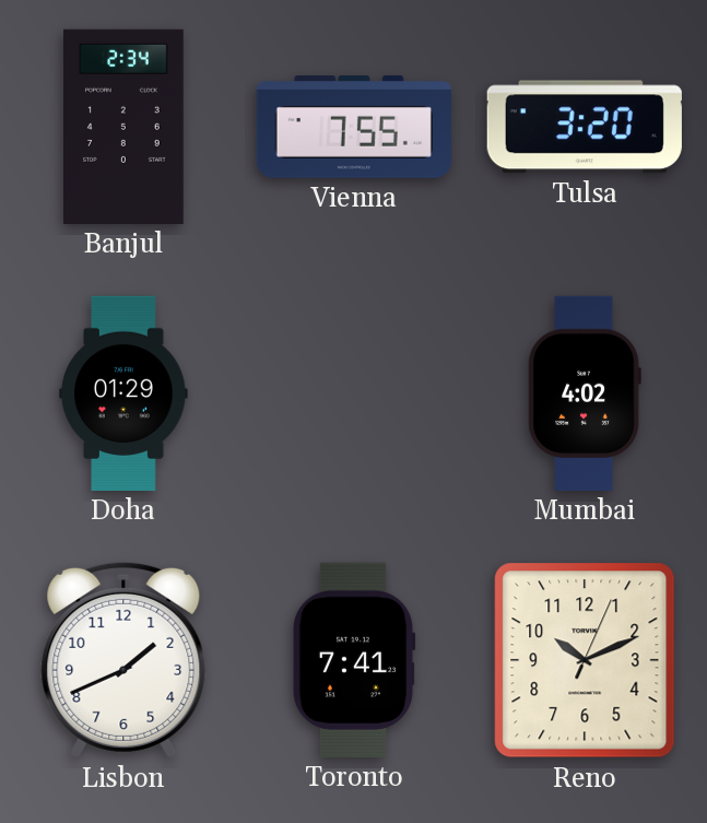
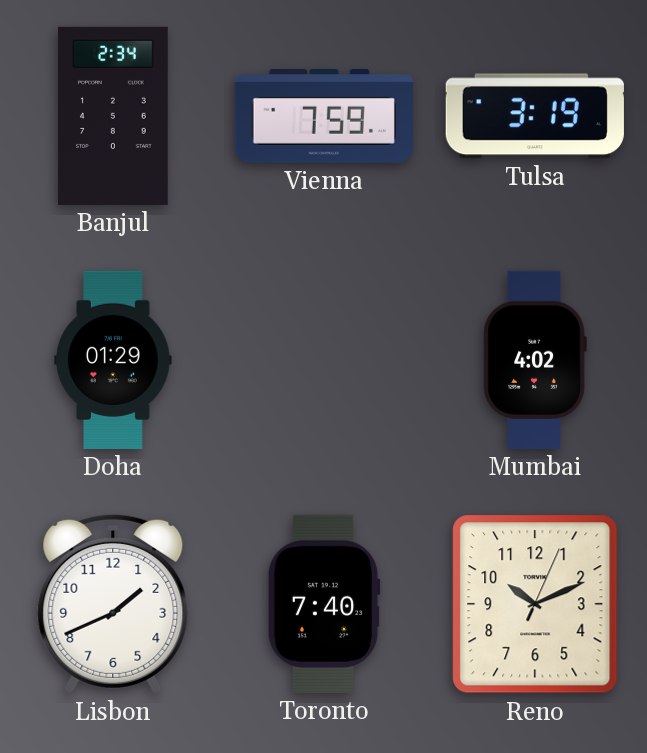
Vienna: 7:55 -> 7:59
Tulsa: 3:20 -> 3:19
Toronto: 7:41 -> 7:40
